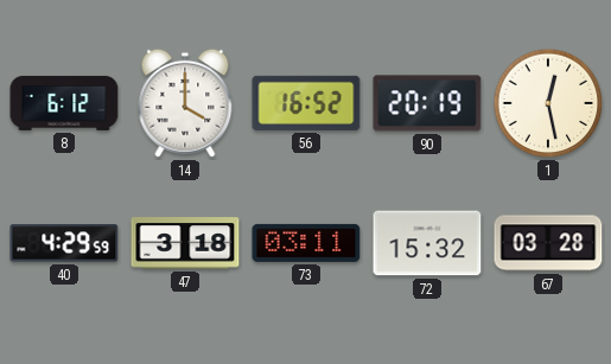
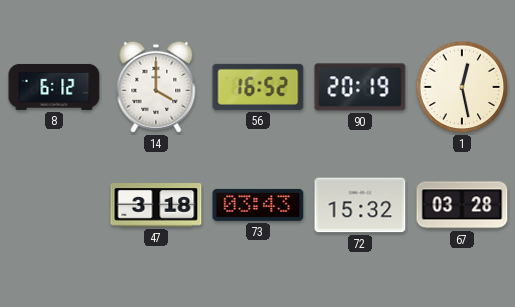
40: 4:29 -> none
73: 03:11 -> 03:43
